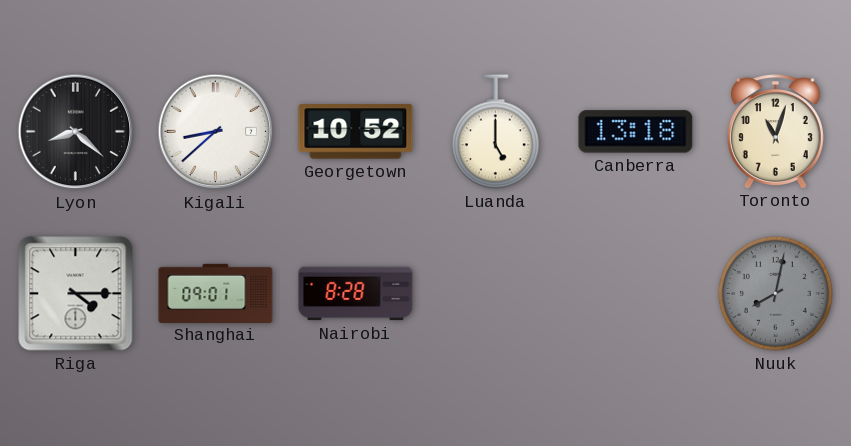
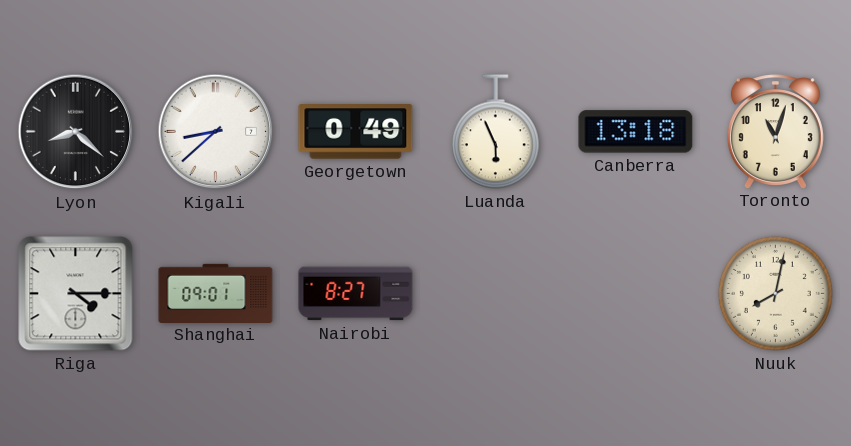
Georgetown: 10:52 -> 0:49
Luanda: 5:00 -> 5:56
Nairobi: 8:28 -> 8:27
Nuuk dial: grey -> cream
